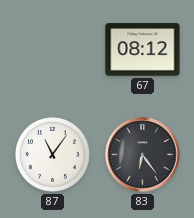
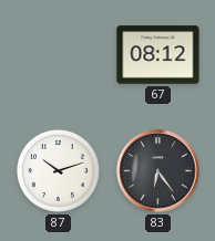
87: 11:06 -> 10:12
